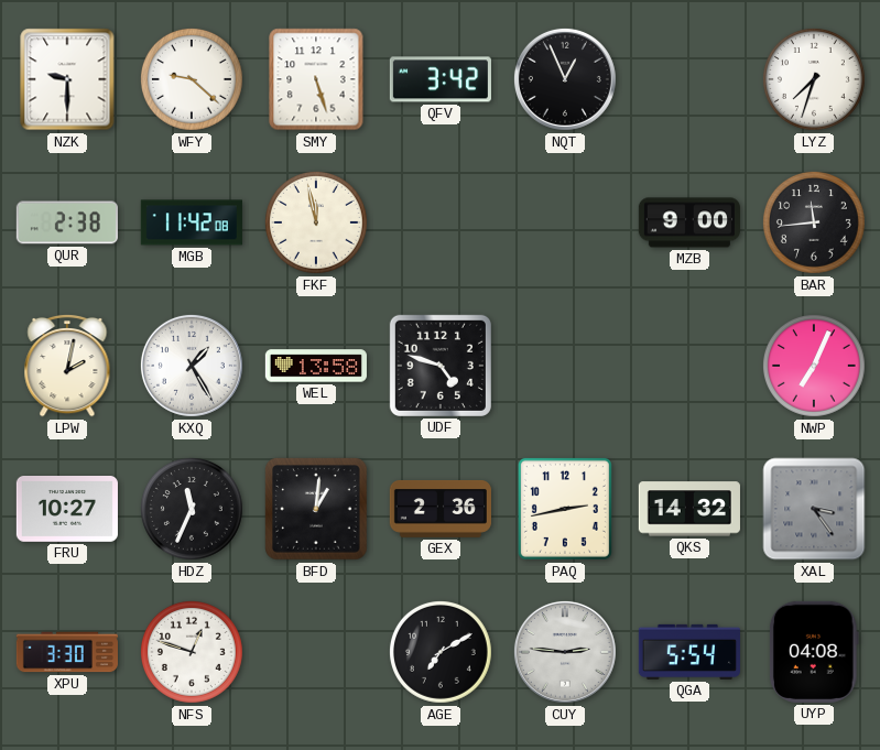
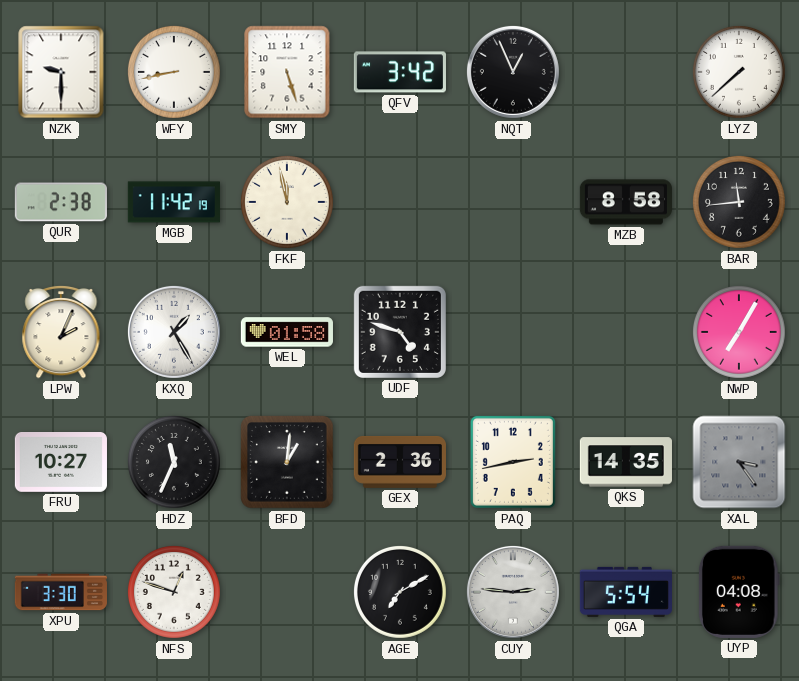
WFY: 9:22 -> 8:43
LYZ: 7:33 -> 7:38
MGB: 11:42:08 -> 11:42:19
MZB: 9:00 -> 8:58
LPW: 2:02 -> 2:04
WEL: 13:58 -> 01:58
NWP: 7:04 -> 7:05
QKS: 14:32 -> 14:35
